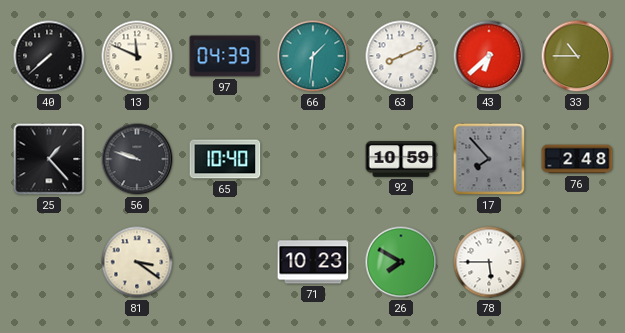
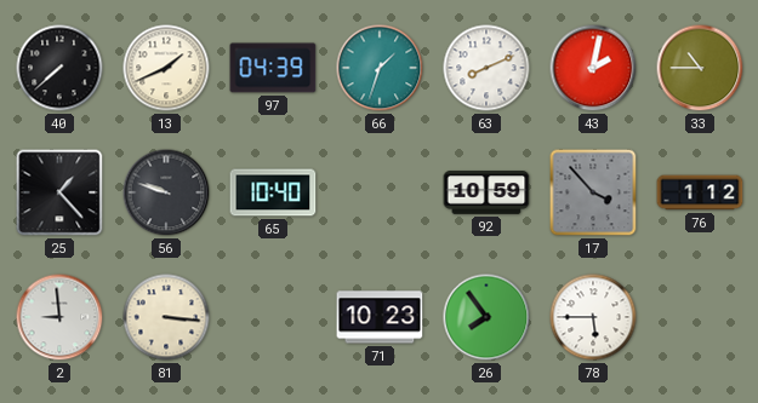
13: 11:49 -> 1:41
66: 1:31 -> 1:33
43: 6:38 -> 2:02
17: 7:53 -> 3:53
76: 2:48 -> 1:12
2: none -> 8:59
81: 3:21 -> 3:16
26: 7:50 -> 7:54
